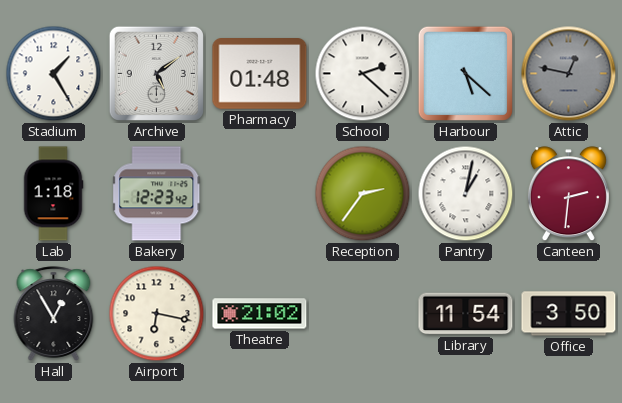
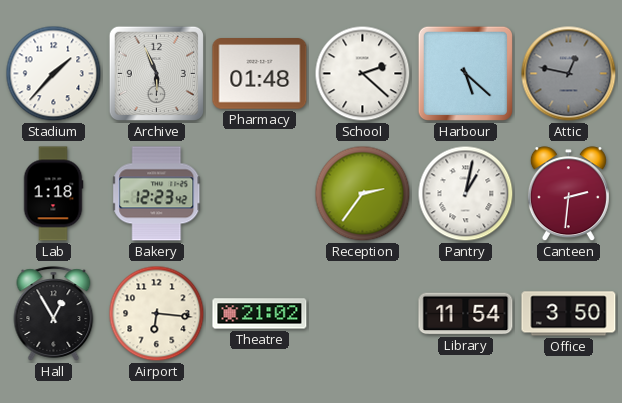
Stadium: 1:25 -> 1:37
Archive: 5:09 -> 5:56
Airport: 6:17 -> 6:16
